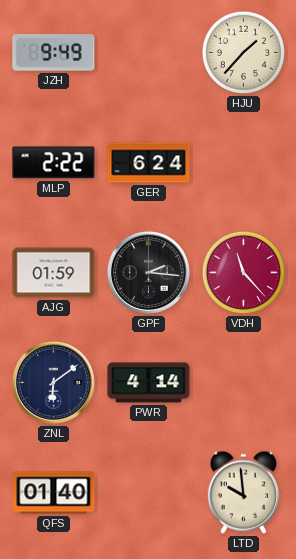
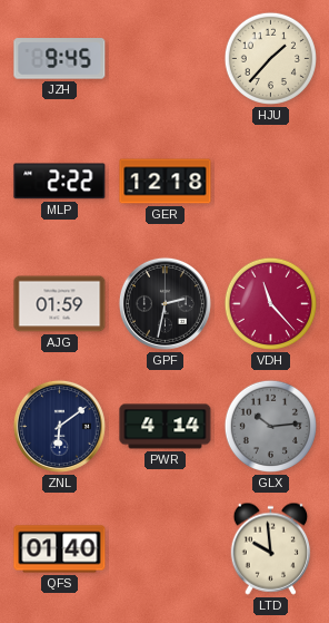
JZH: 9:49 -> 9:45
GER: 6:24 -> 12:18
GPF: 2:16 -> 2:32
GLX: none -> 10:14
